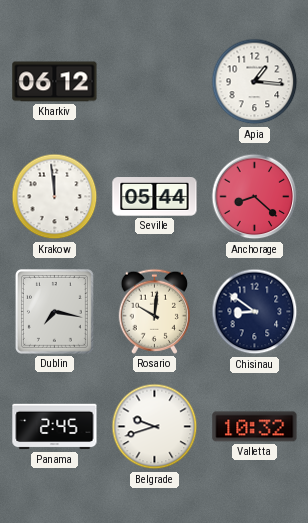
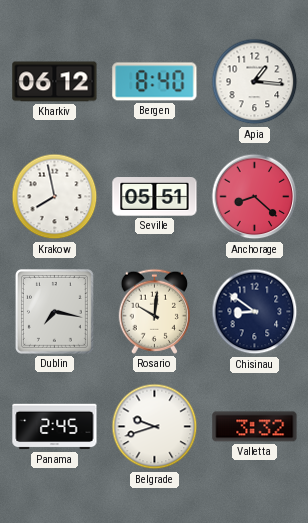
Bergen: none -> 8:40
Krakow: 11:59 -> 7:58
Seville: 05:44 -> 05:51
Valletta: 10:32 -> 3:32
